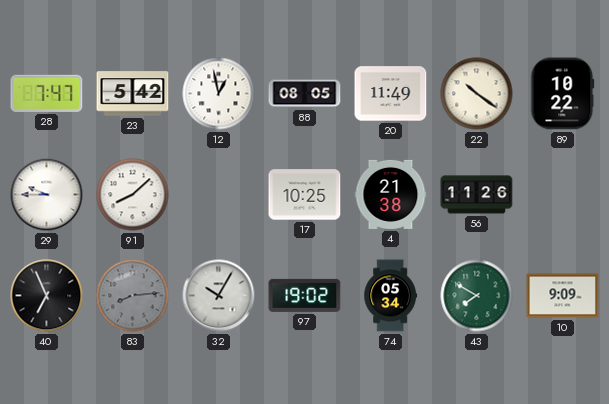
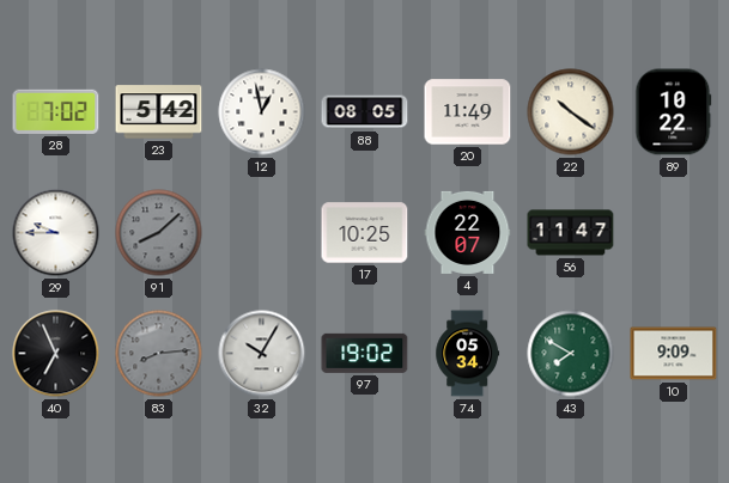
28: 7:47 -> 7:02
91 dial: white -> grey
4: 21:38 -> 22:07
56: 11:26 -> 11:47
